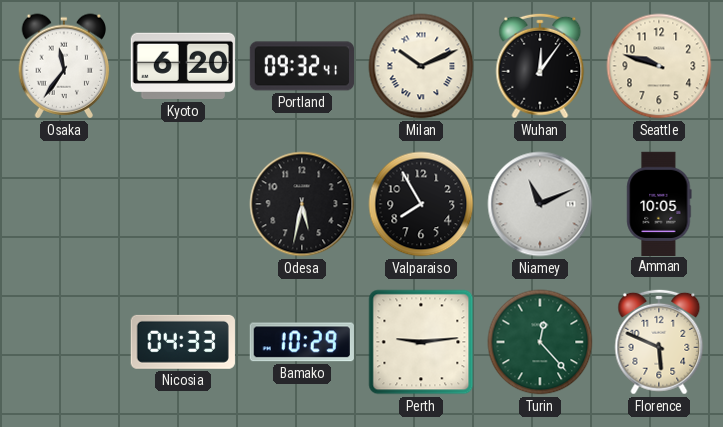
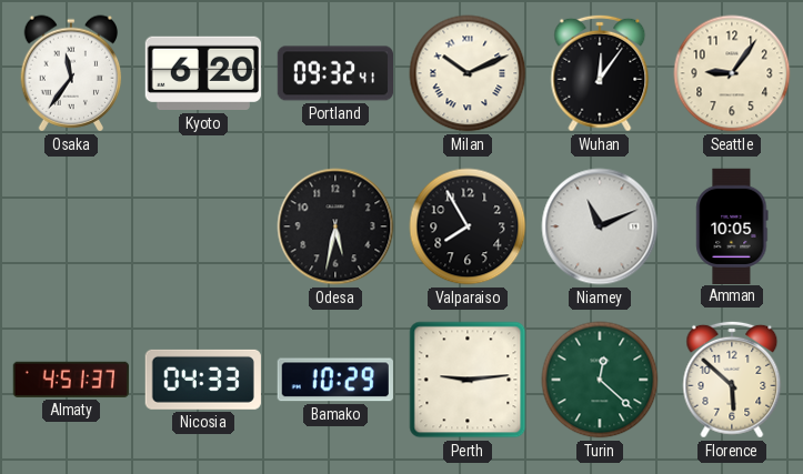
Seattle: 9:48 -> 9:06
Almaty: none -> 4:51
Turin: 12:23 -> 12:22
Florence: 5:49 -> 5:52
